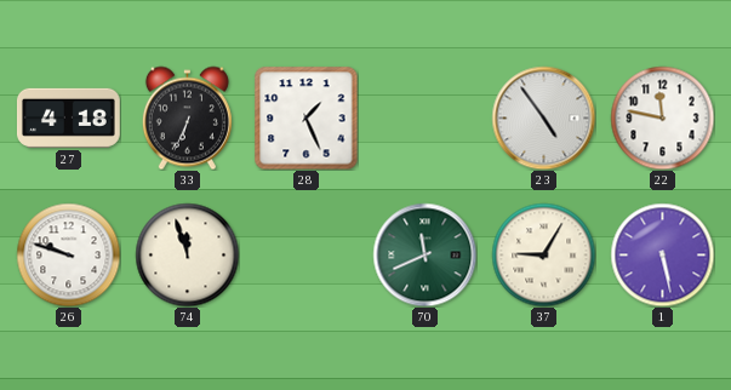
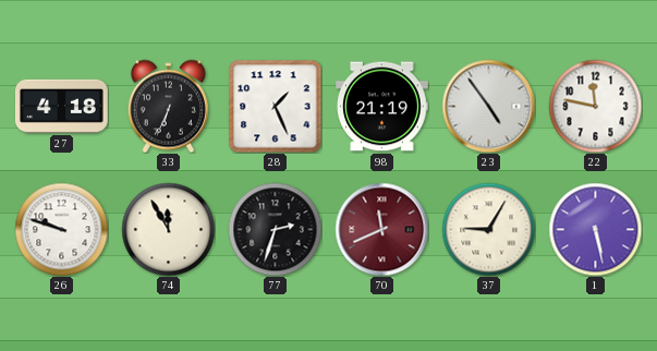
98: none -> 21:19
74: 11:57 -> 11:55
77: none -> 2:33
70 dial: green -> burgundy
